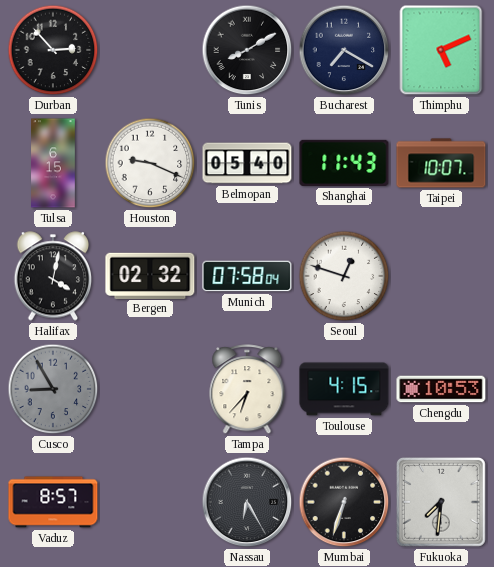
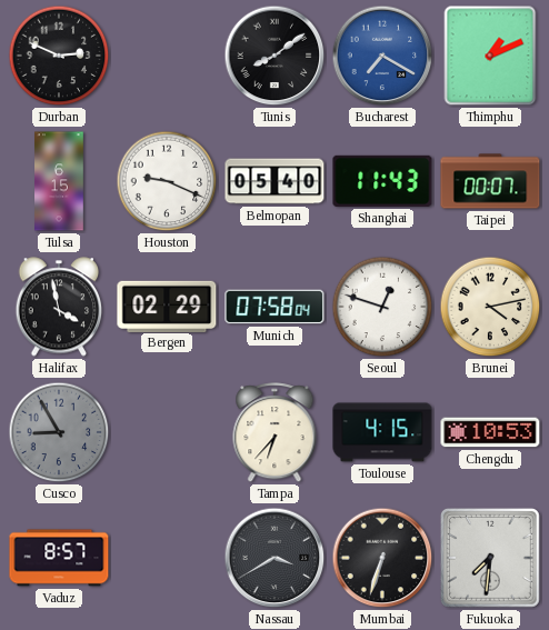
Durban: 2:53 -> 2:49
Tunis: 8:10 -> 8:09
Bucharest dial: navy -> blue
Thimphu: 5:11 -> 1:11
Taipei: 10:07 -> 00:07
Halifax: 4:02 -> 3:58
Bergen: 02:32 -> 02:29
Brunei: none -> 4:13
Nassau: 6:25 -> 3:40
